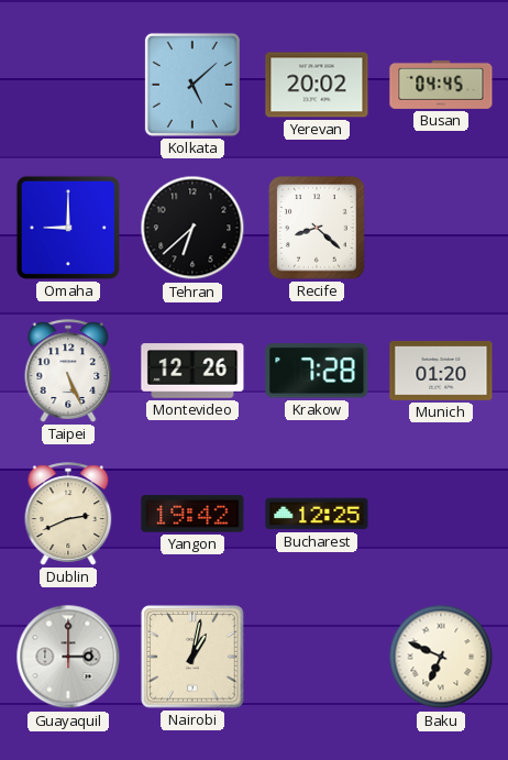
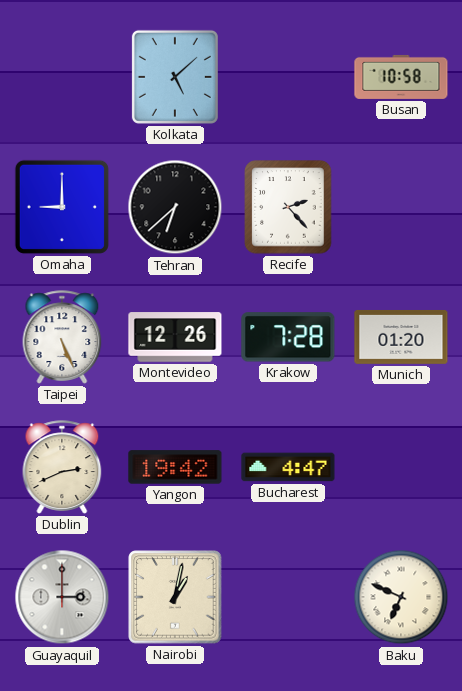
Yerevan: 20:02 -> none
Busan: 04:45 -> 10:58
Recife: 8:22 -> 2:23
Bucharest: 12:25 -> 4:47
